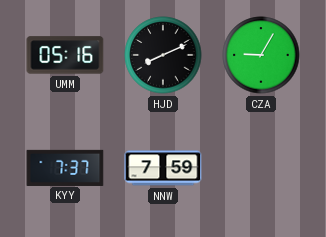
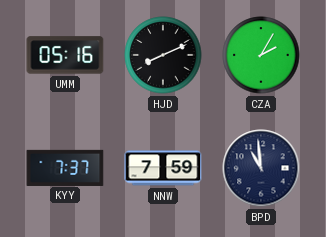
CZA: 9:05 -> 2:05
BPD: none -> 10:59
